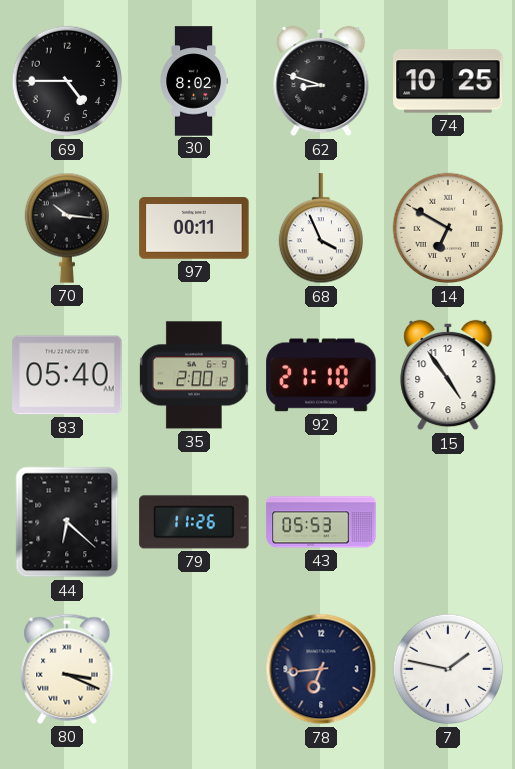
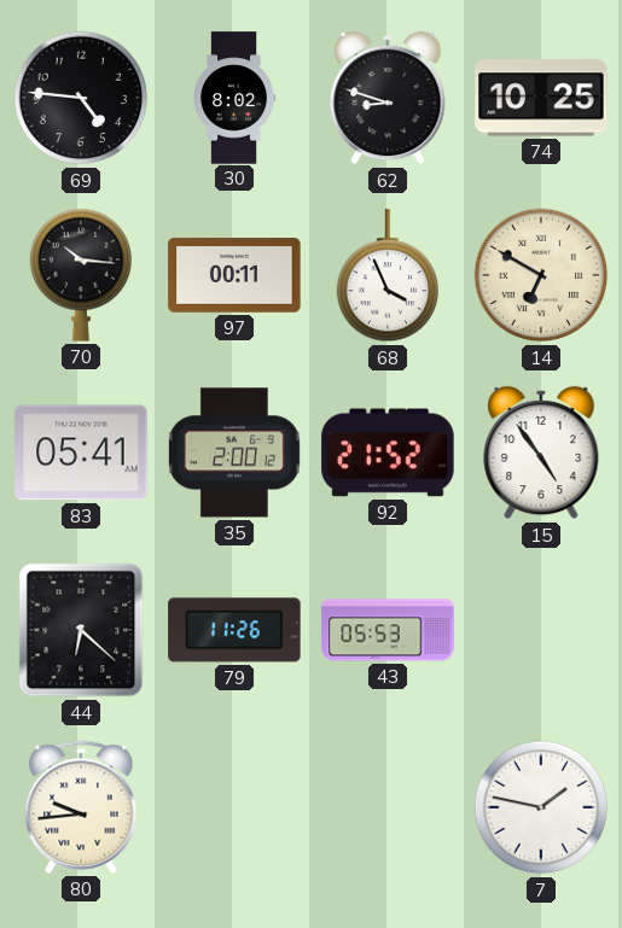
69: 4:45 -> 4:46
83: 05:40 -> 05:41
92: 21:10 -> 21:52
80: 3:19 -> 9:44
78: 6:44 -> none
